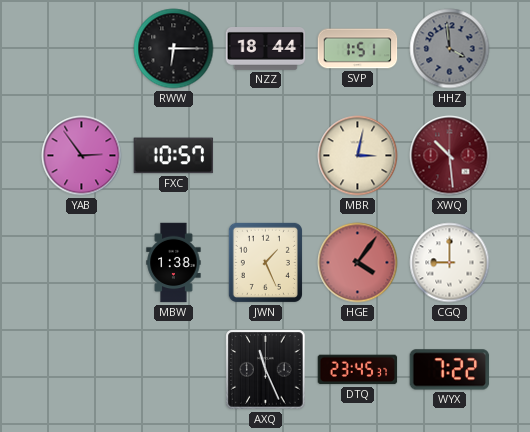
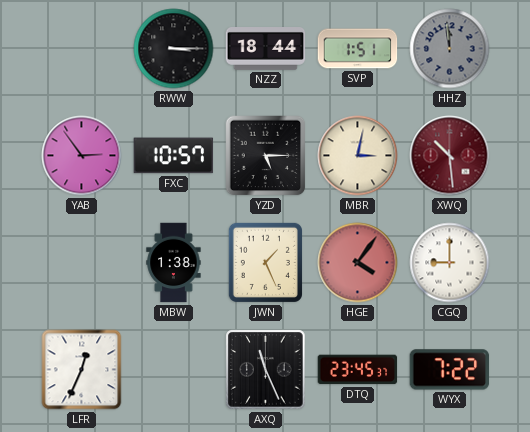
RWW: 6:15 -> 3:15
HHZ: 3:59 -> 11:59
YZD: none -> 5:15
LFR: none -> 12:34
